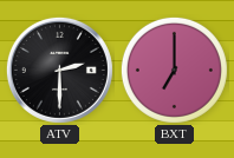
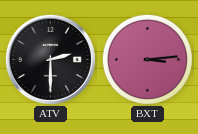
BXT: 7:00 -> 3:14
